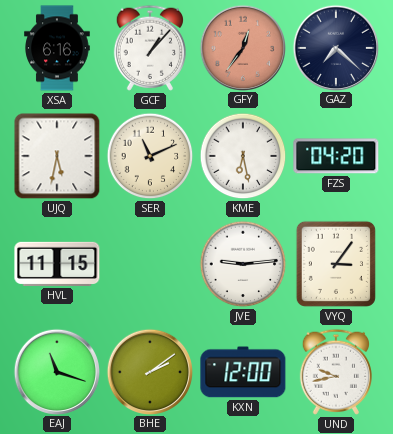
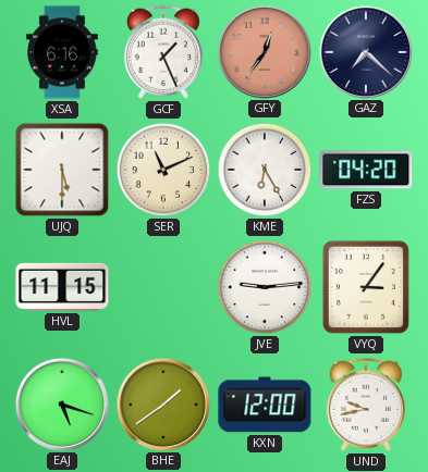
GCF: 1:07 -> 1:26
UJQ: 5:32 -> 5:30
KME: 6:28 -> 6:25
EAJ: 11:18 -> 5:18
BHE: 2:09 -> 1:39
